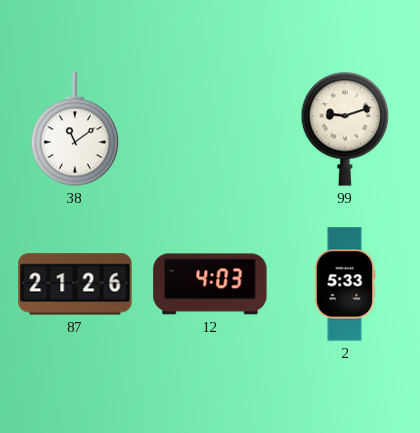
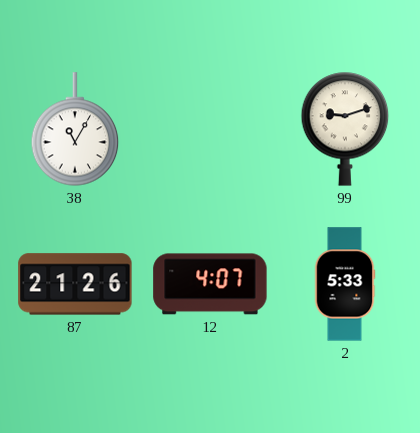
38: 11:09 -> 11:05
12: 4:03 -> 4:07
